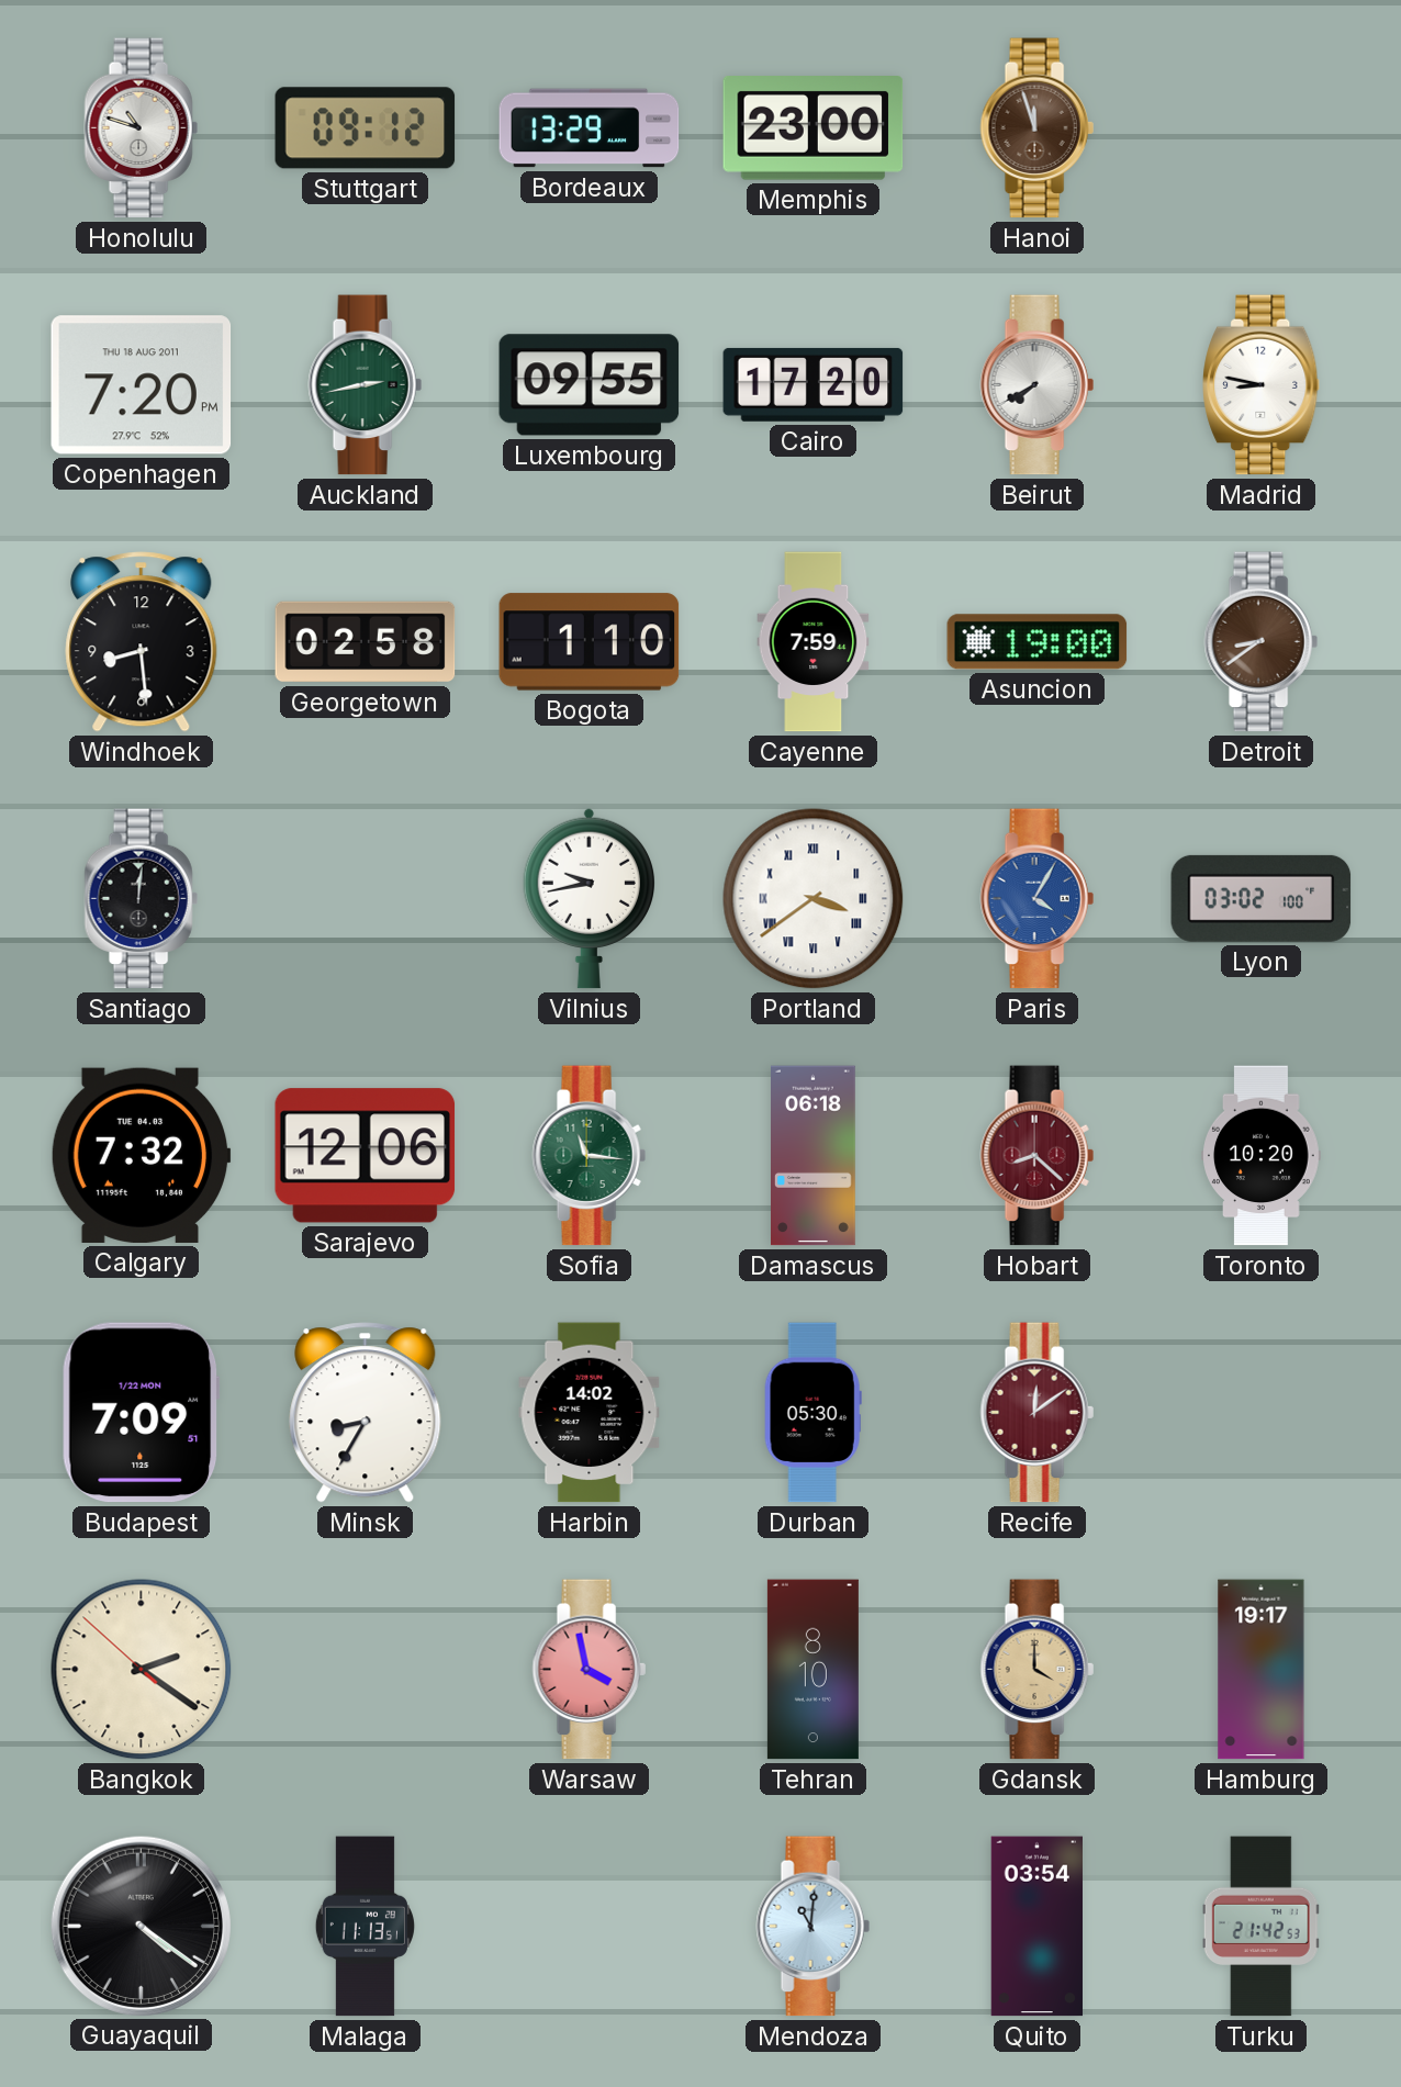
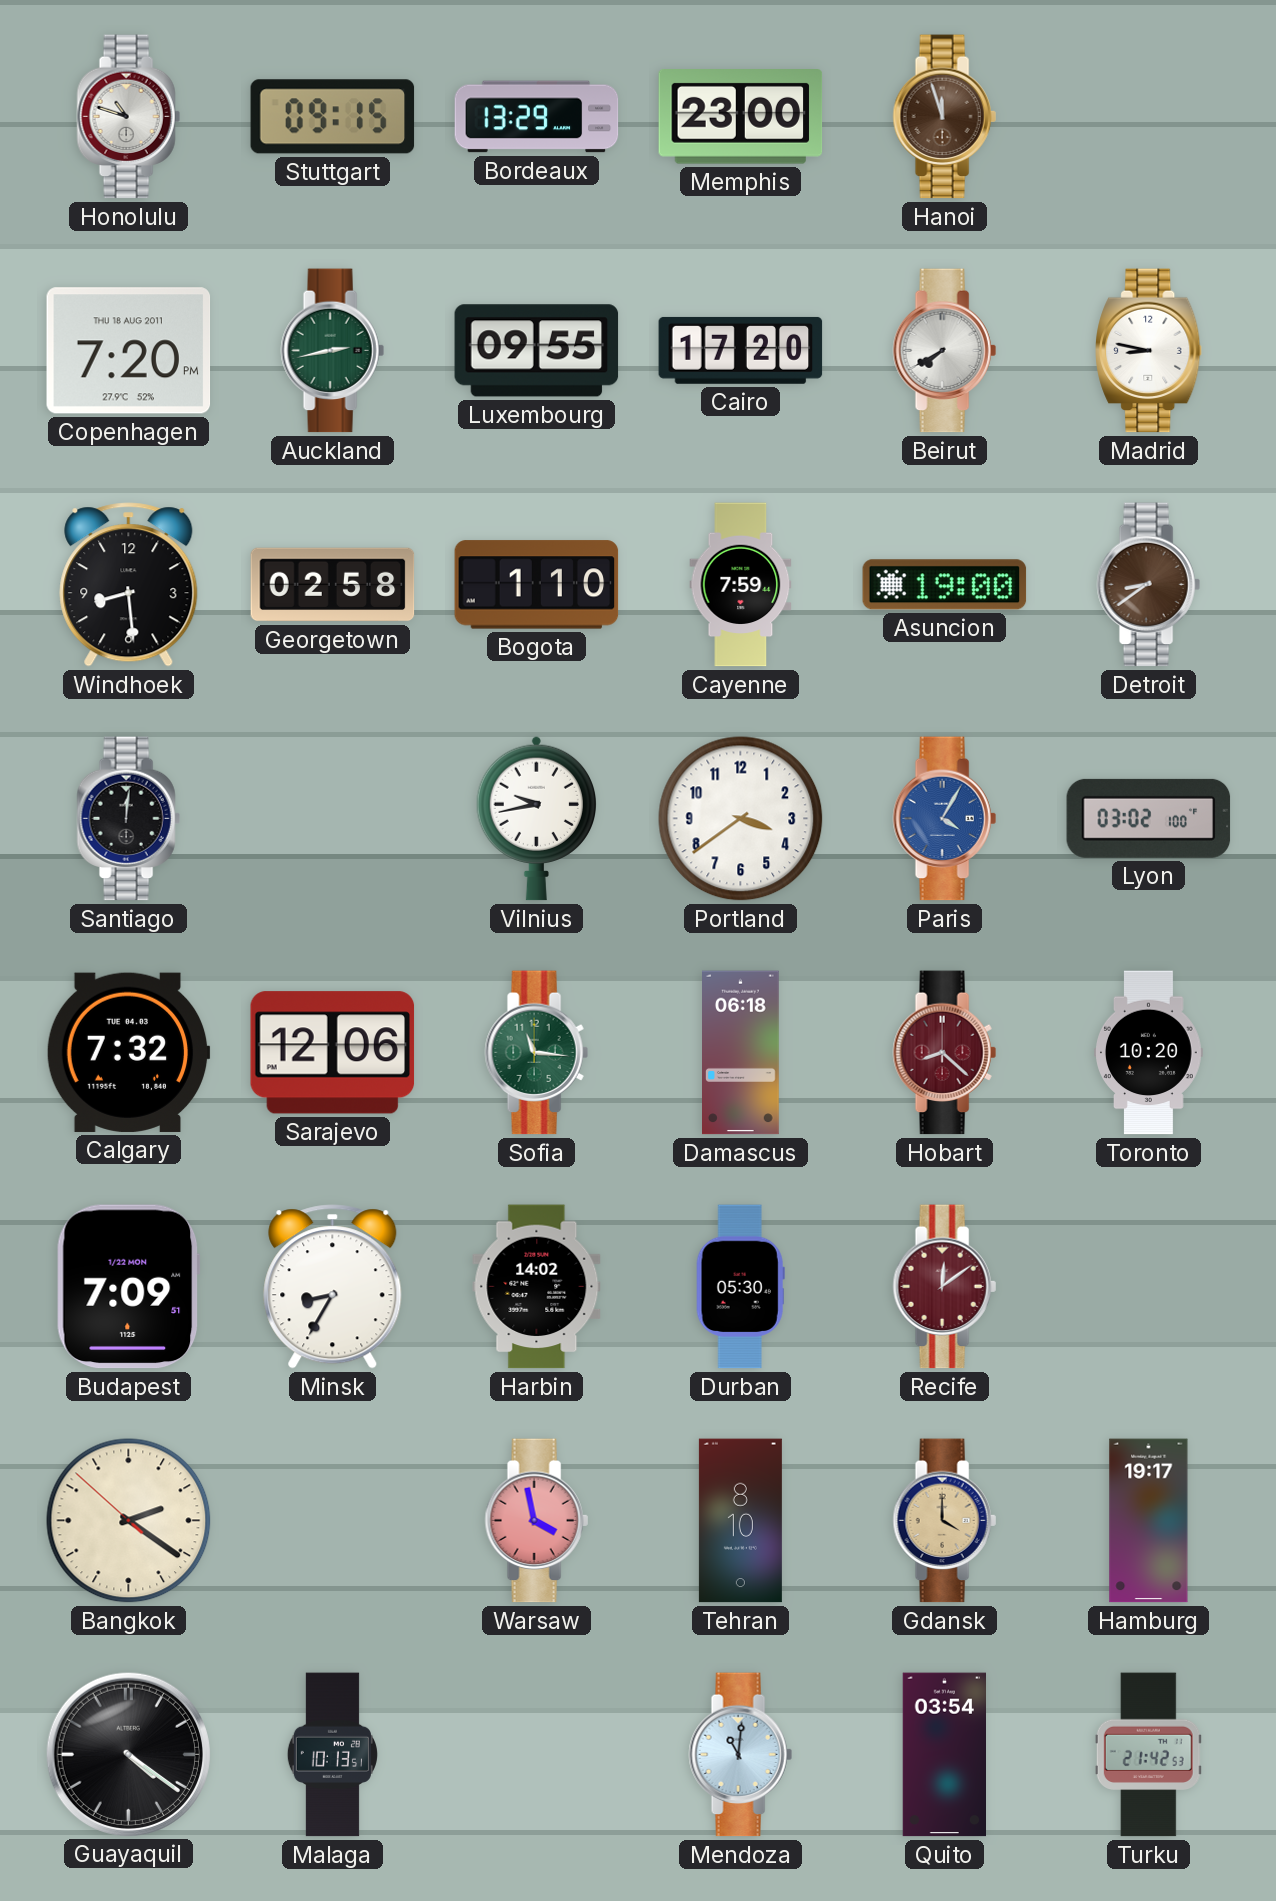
Stuttgart: 09:12 -> 09:15
Portland numerals: Roman -> Arabic
Malaga: 11:13 -> 10:13
